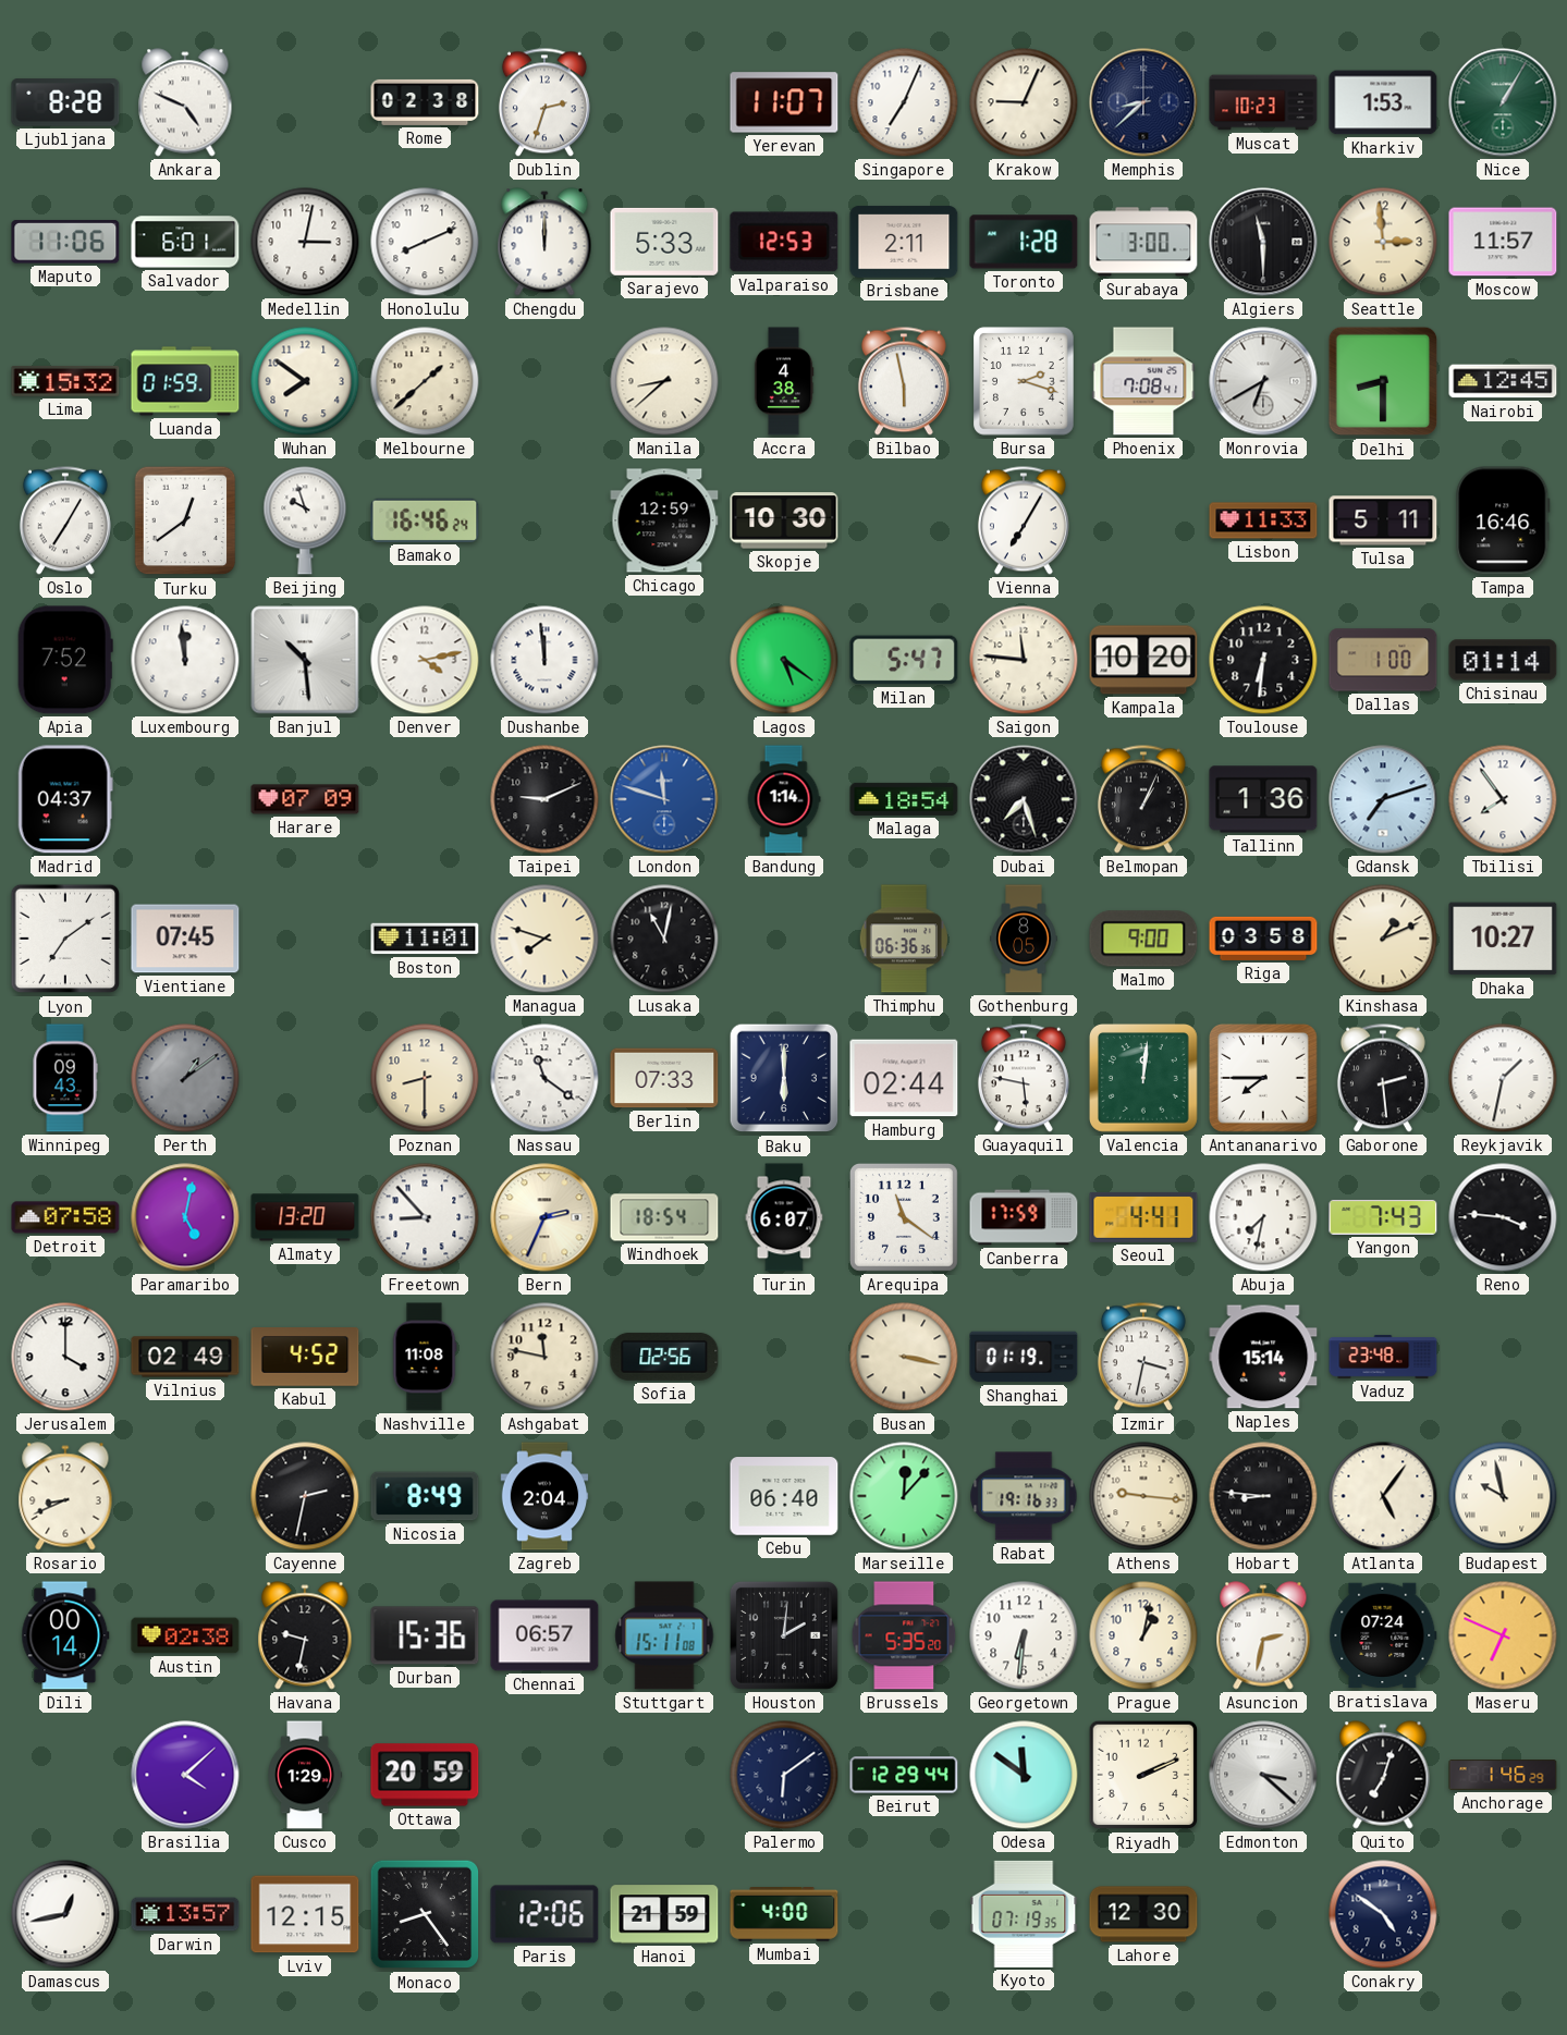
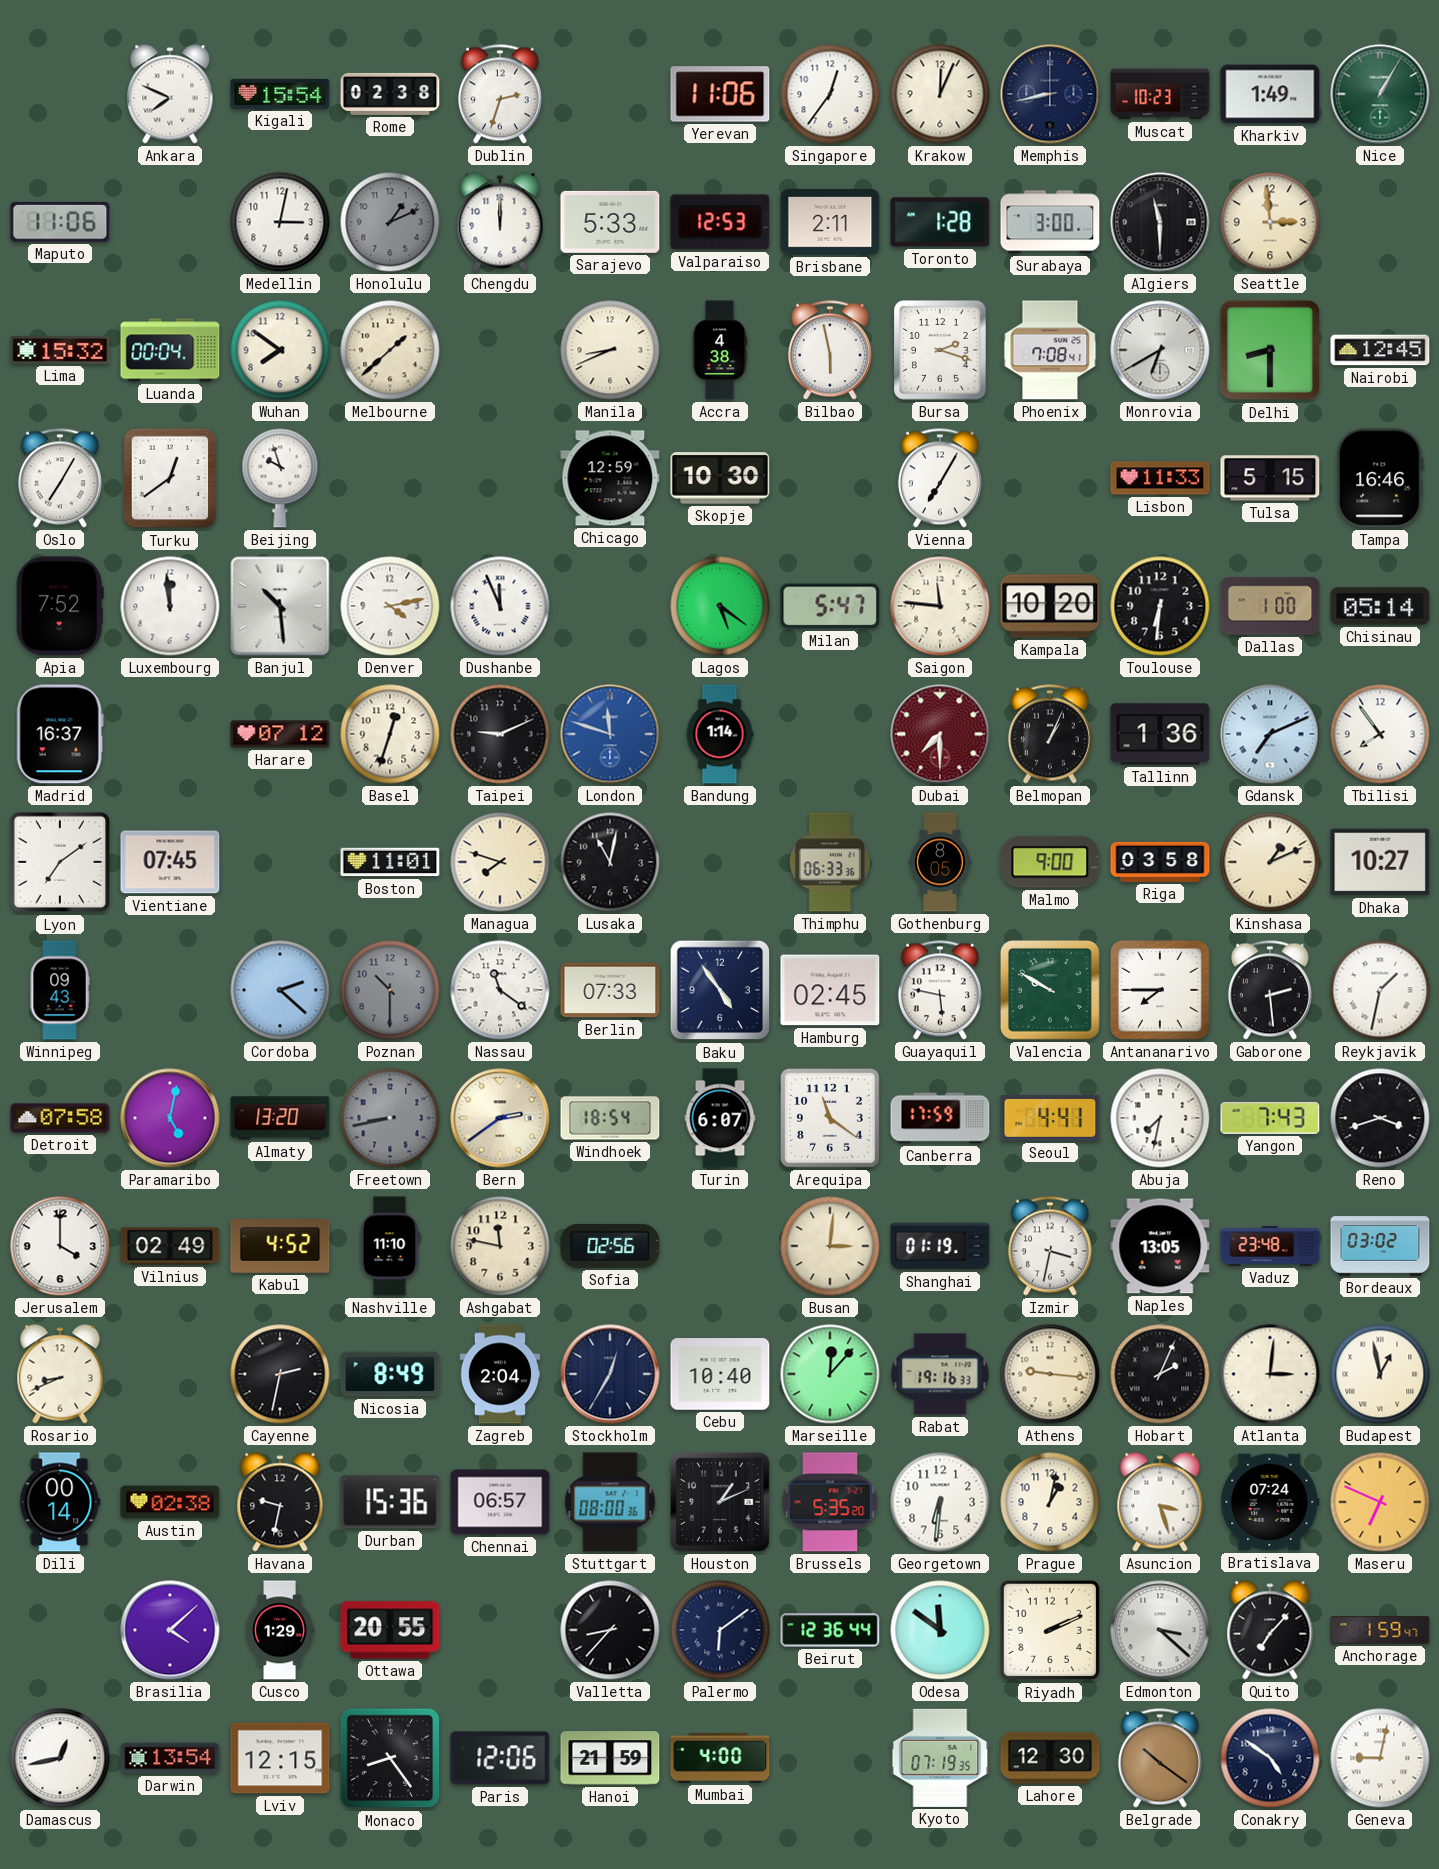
Ljubljana: 8:28 -> none
Ankara: 4:49 -> 7:49
Kigali: none -> 15:54
Yerevan: 11:07 -> 11:06
Singapore: 7:04 -> 12:36
Krakow: 9:04 -> 12:04
Memphis: 8:38 -> 8:43
Kharkiv: 1:53 -> 1:49
Salvador: 6:01 -> none
Honolulu: 8:11 -> 1:11
Honolulu dial: white -> grey
Moscow: 11:57 -> none
Luanda: 01:59 -> 00:04
Manila: 8:38 -> 8:41
Bamako: 16:46 -> none
Tulsa: 5:11 -> 5:15
Dushanbe: 11:59 -> 11:56
Chisinau: 01:14 -> 05:14
Madrid: 04:37 -> 16:37
Harare: 07:09 -> 07:12
Basel: none -> 12:33
Malaga: 18:54 -> none
Dubai: 7:27 -> 7:30
Dubai dial: black -> burgundy
Gdansk: 7:12 -> 7:11
Thimphu: 06:36 -> 06:33
Perth: 1:09 -> none
Cordoba: none -> 2:22
Poznan: 8:30 -> 10:30
Poznan dial: cream -> grey
Baku: 6:00 -> 4:54
Hamburg: 02:44 -> 02:45
Valencia: 12:01 -> 9:50
Freetown: 8:53 -> 8:43
Freetown dial: white -> grey
Bern: 2:34 -> 2:39
Reno: 3:46 -> 3:42
Nashville: 11:08 -> 11:10
Busan: 3:17 -> 3:01
Naples: 15:14 -> 13:05
Bordeaux: none -> 03:02
Stockholm: none -> 12:35
Cebu: 06:40 -> 10:40
Hobart: 8:46 -> 2:04
Atlanta: 5:06 -> 3:01
Budapest: 9:58 -> 12:58
Stuttgart: 15:11 -> 08:00
Houston: 2:01 -> 1:11
Asuncion: 2:32 -> 3:27
Ottawa: 20:59 -> 20:55
Valletta: none -> 8:37
Beirut: 12:29 -> 12:36
Quito: 7:03 -> 7:07
Anchorage: 1:46 -> 1:59
Darwin: 13:57 -> 13:54
Belgrade: none -> 10:21
Geneva: none -> 9:02
